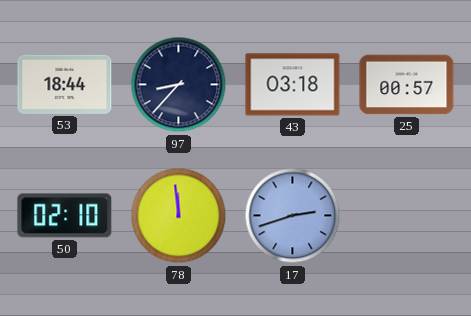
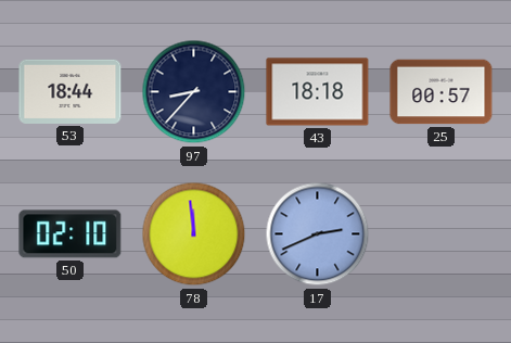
43: 03:18 -> 18:18
17: 2:42 -> 2:41
